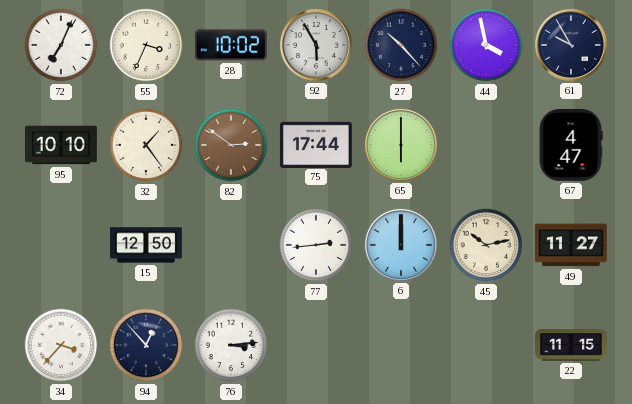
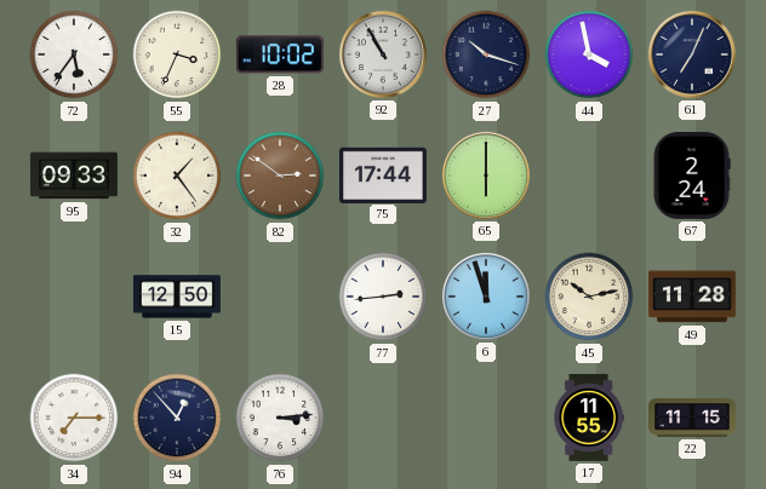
72: 7:04 -> 5:36
92: 5:55 -> 10:55
27: 10:23 -> 10:18
61: 9:55 -> 7:04
95: 10:10 -> 09:33
67: 4:47 -> 2:24
6: 12:00 -> 11:57
49: 11:27 -> 11:28
34: 3:37 -> 7:15
17: none -> 11:55
